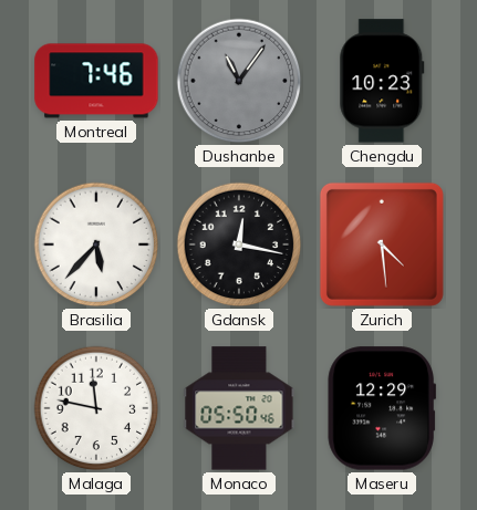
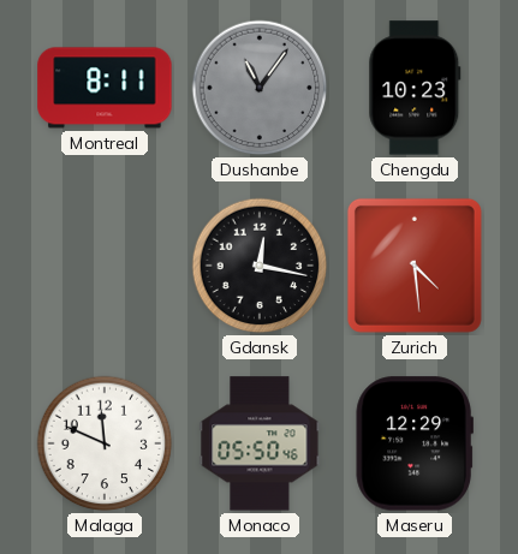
Montreal: 7:46 -> 8:11
Brasilia: 5:37 -> none
Malaga: 11:47 -> 11:49
